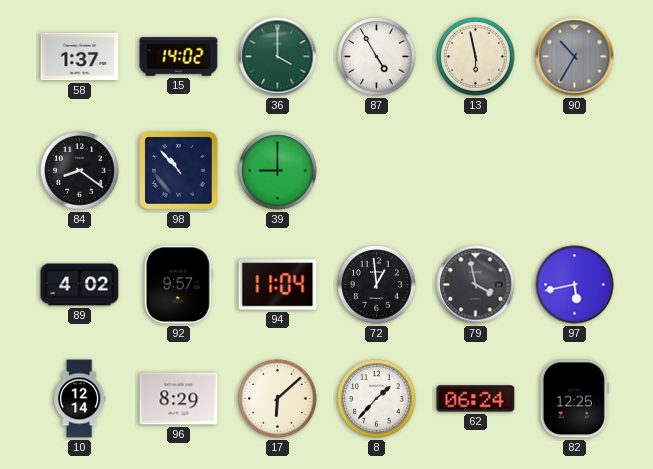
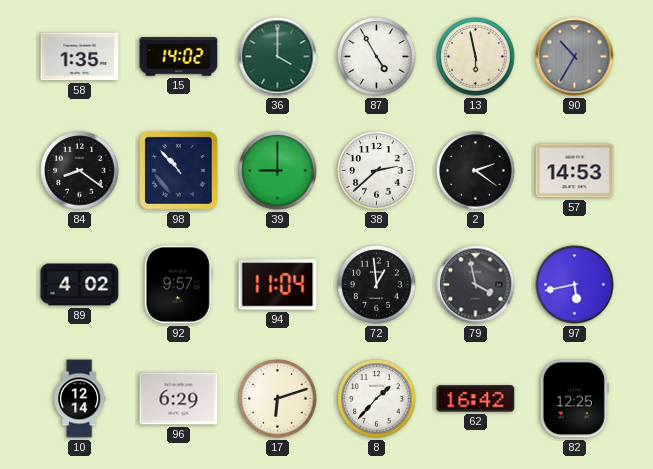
58: 1:37 -> 1:35
38: none -> 2:38
2: none -> 2:21
57: none -> 14:53
96: 8:29 -> 6:29
17: 6:08 -> 6:12
62: 06:24 -> 16:42
